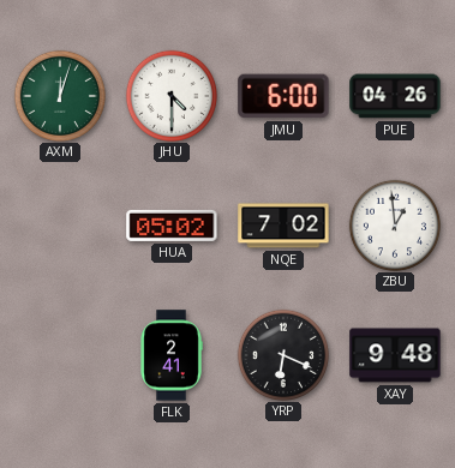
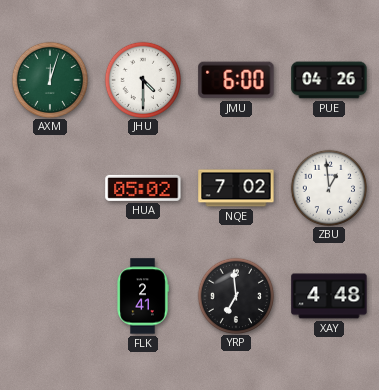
YRP: 6:19 -> 6:59
XAY: 9:48 -> 4:48
